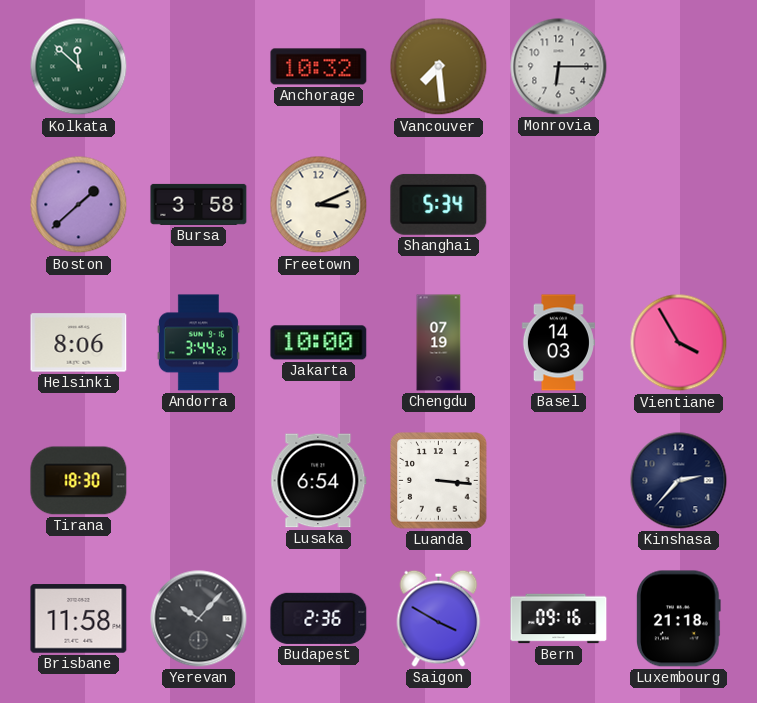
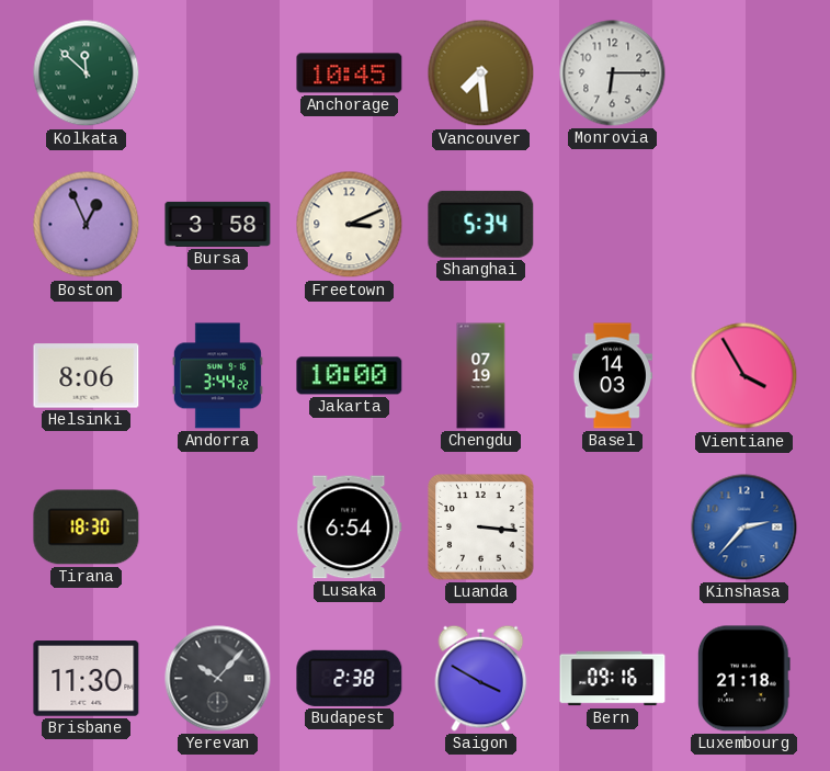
Anchorage: 10:32 -> 10:45
Boston: 1:38 -> 12:56
Kinshasa dial: navy -> blue
Brisbane: 11:58 -> 11:30
Budapest: 2:36 -> 2:38
